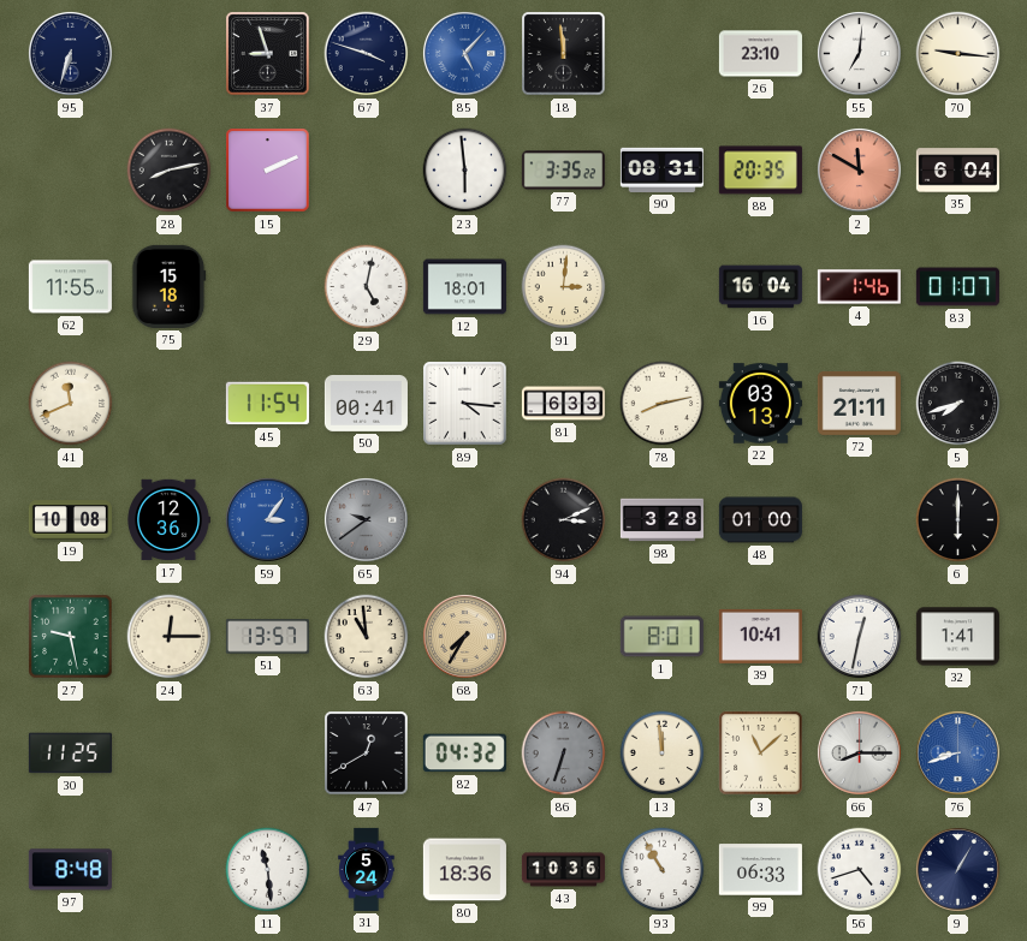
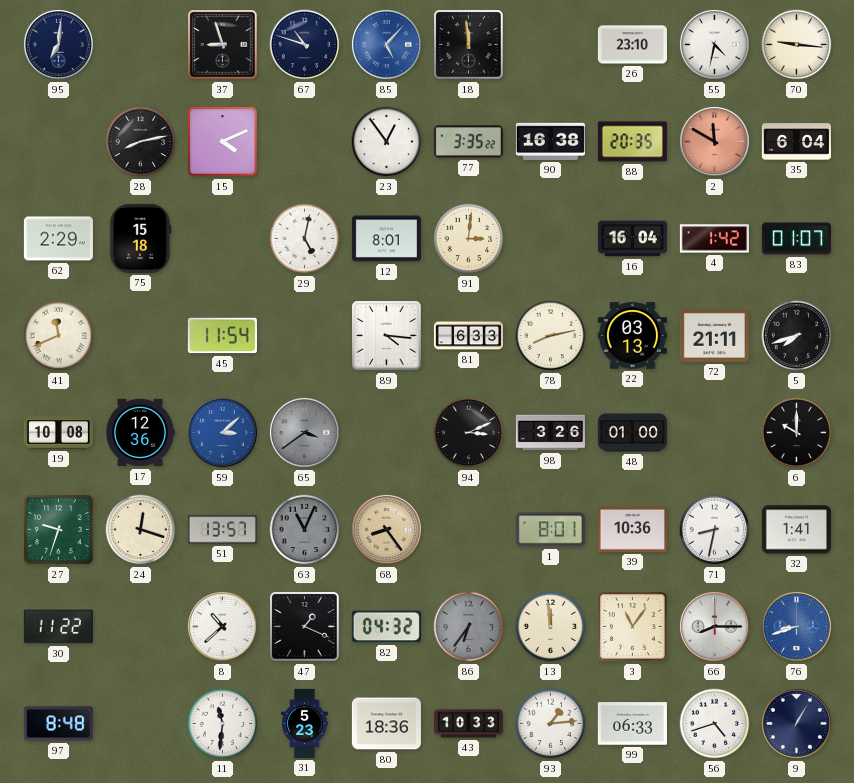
95: 6:33 -> 7:01
67: 3:48 -> 10:48
55: 7:01 -> 4:32
15: 2:11 -> 4:11
23: 5:59 -> 12:54
90: 08:31 -> 16:38
62: 11:55 -> 2:29
12: 18:01 -> 8:01
4: 1:46 -> 1:42
50: 00:41 -> none
59: 3:06 -> 3:08
65: 9:39 -> 3:39
98: 3:28 -> 3:26
6: 6:00 -> 10:00
27: 9:28 -> 9:33
24: 12:15 -> 12:18
63: 10:59 -> 11:04
63 dial: cream -> grey
68: 7:35 -> 8:24
39: 10:41 -> 10:36
71: 12:32 -> 8:32
30: 11:25 -> 11:22
8: none -> 10:38
47: 12:40 -> 1:19
86: 6:33 -> 6:36
3: 11:08 -> 11:06
11: 11:29 -> 11:31
31: 5:24 -> 5:23
43: 10:36 -> 10:33
93: 10:55 -> 1:14
